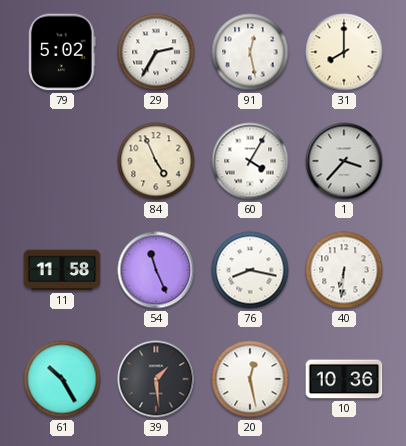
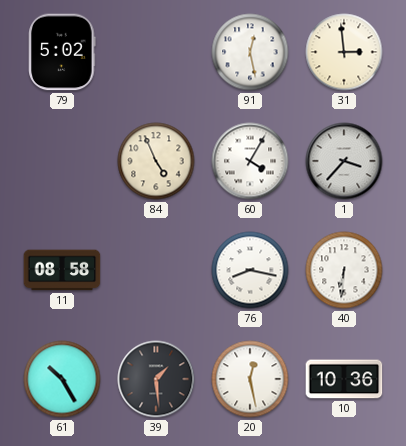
29: 2:35 -> none
31: 8:00 -> 2:59
11: 11:58 -> 08:58
54: 11:26 -> none
